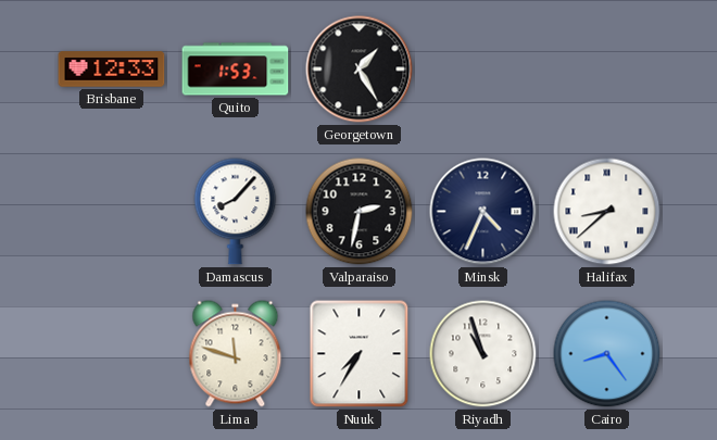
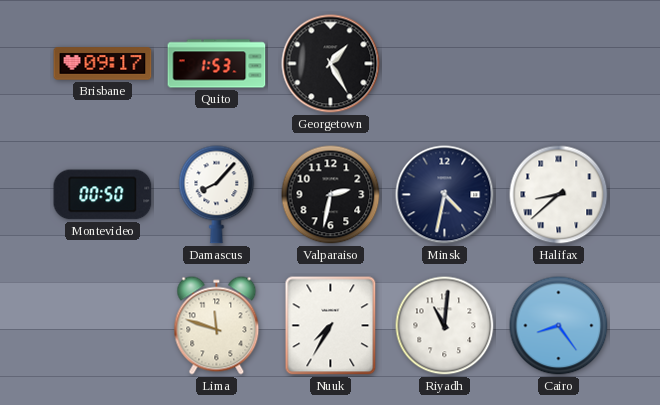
Brisbane: 12:33 -> 09:17
Montevideo: none -> 00:50
Minsk: 4:34 -> 4:32
Riyadh: 10:57 -> 11:01
